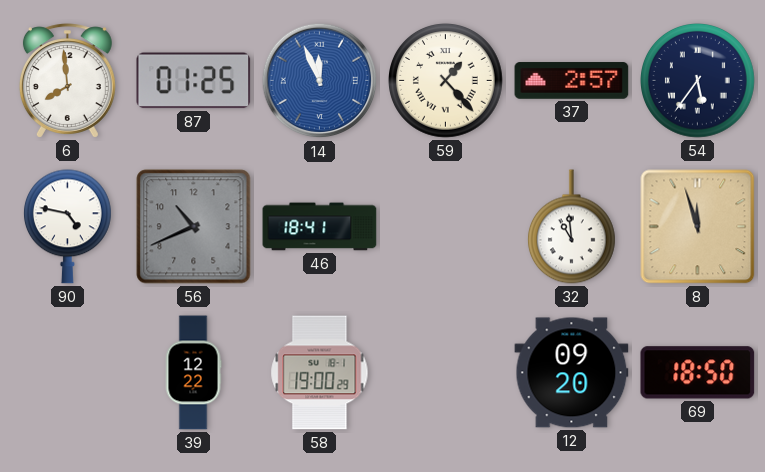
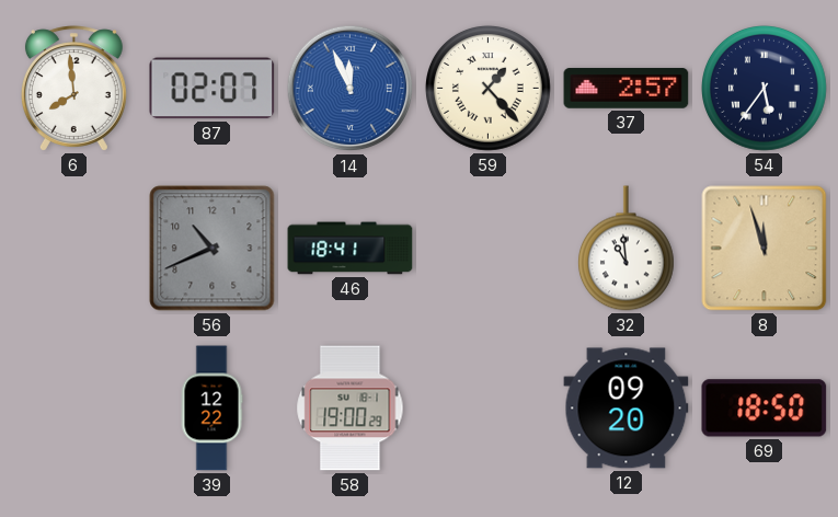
87: 01:25 -> 02:07
90: 4:47 -> none
